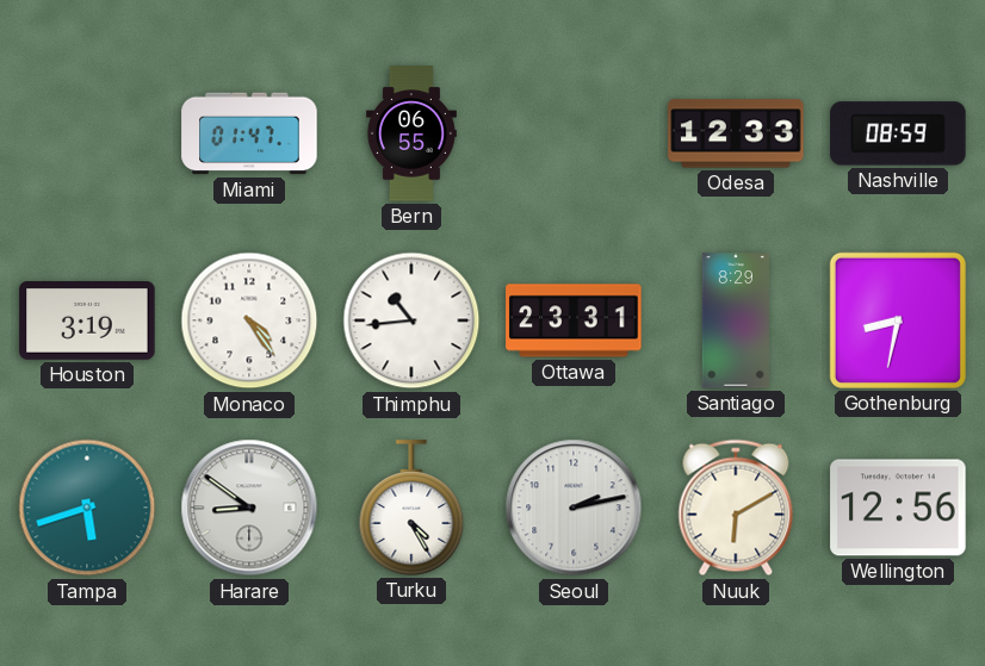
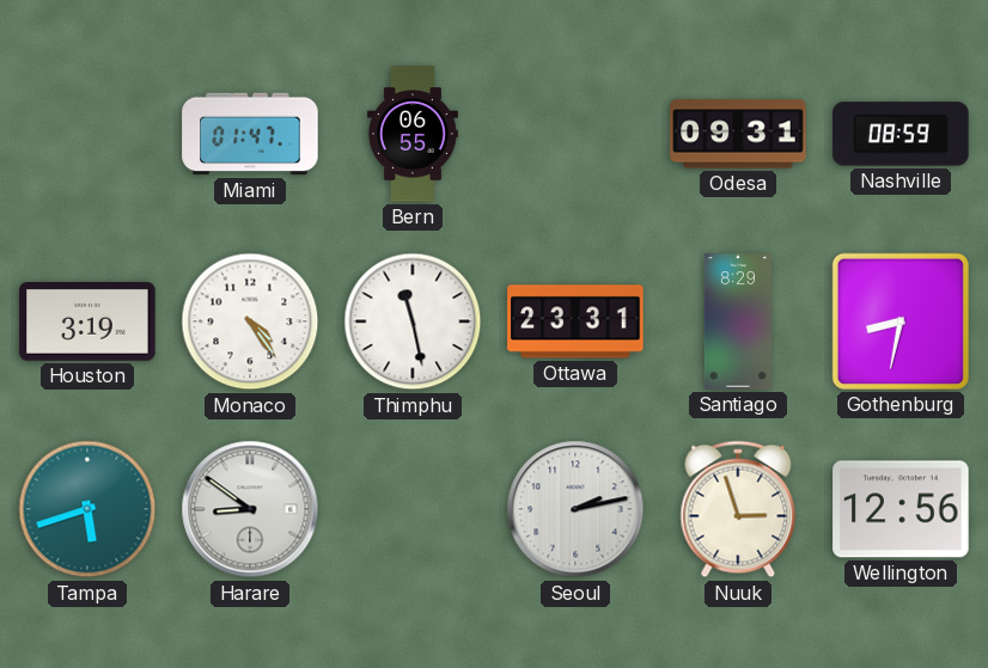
Odesa: 12:33 -> 09:31
Thimphu: 10:44 -> 11:28
Turku: 4:25 -> none
Nuuk: 6:10 -> 2:57
